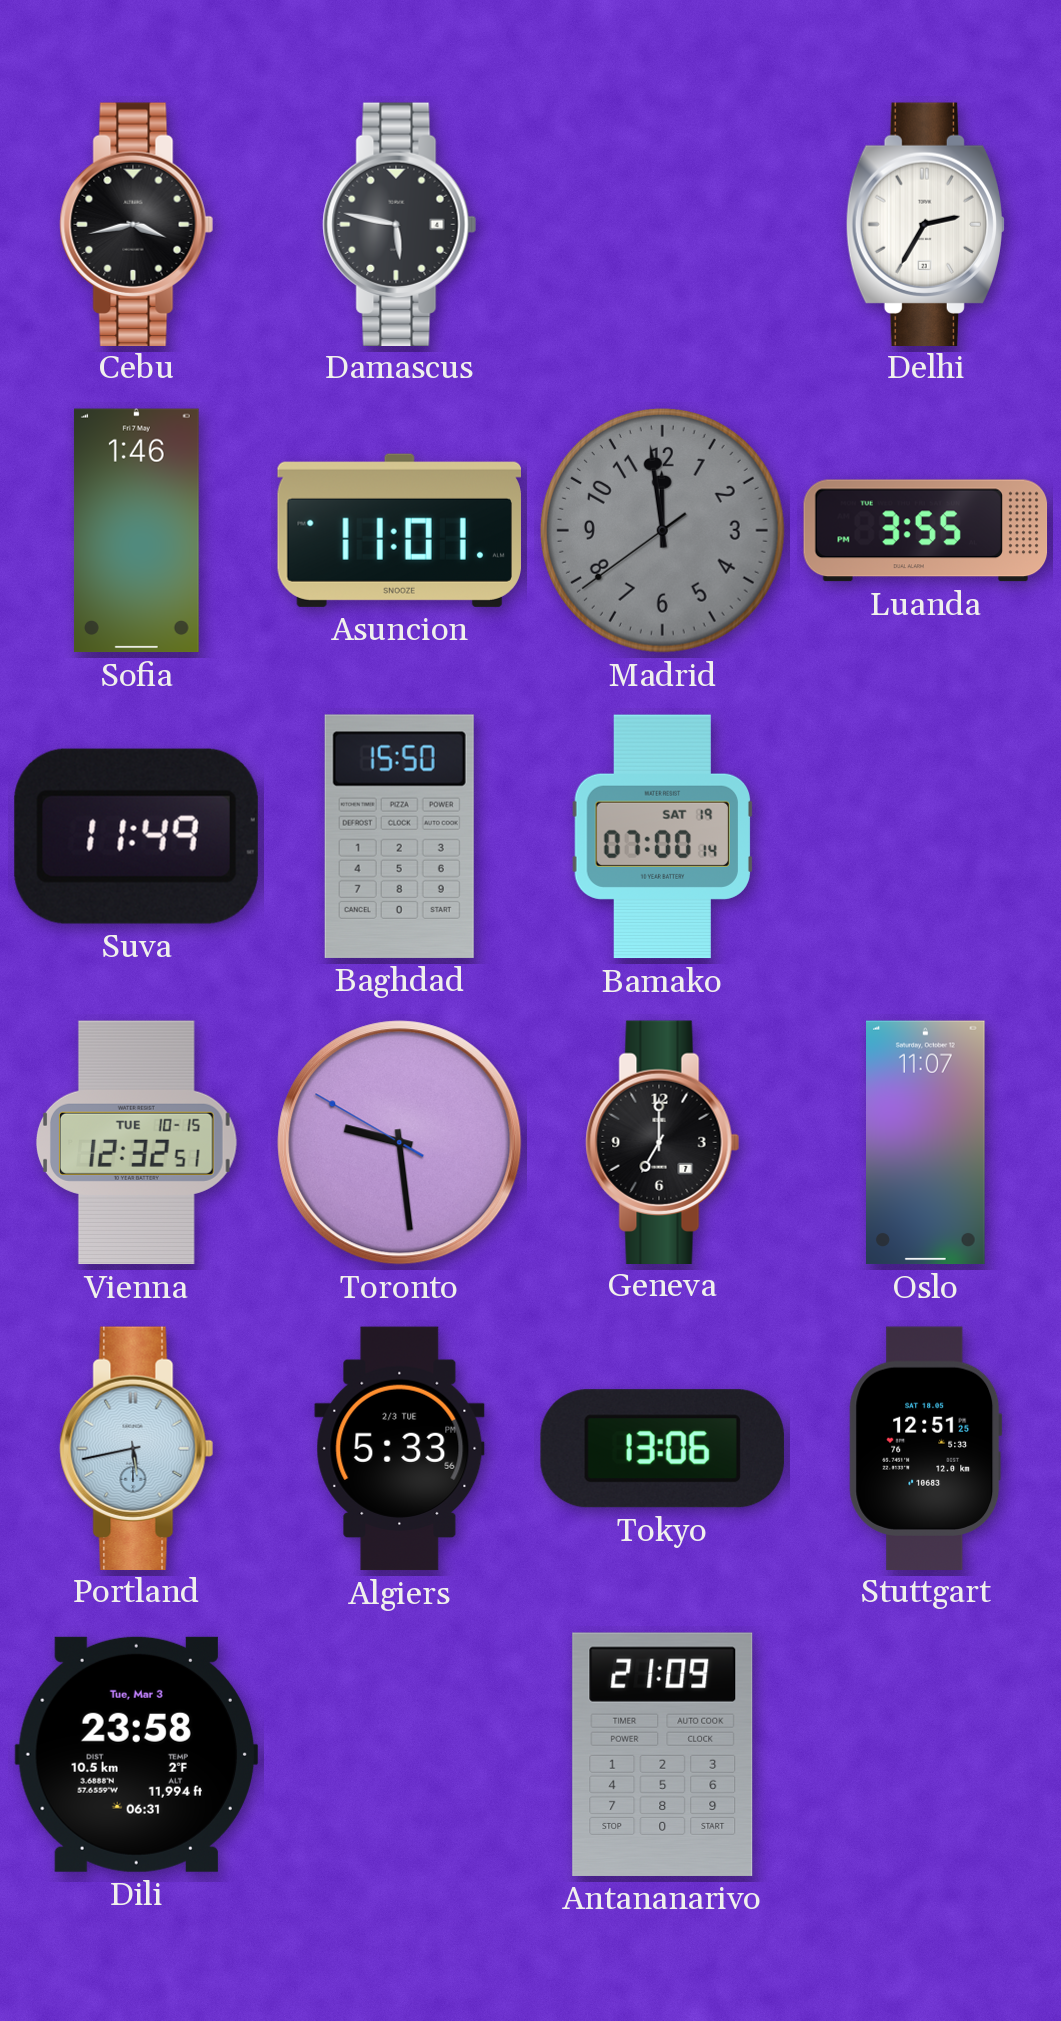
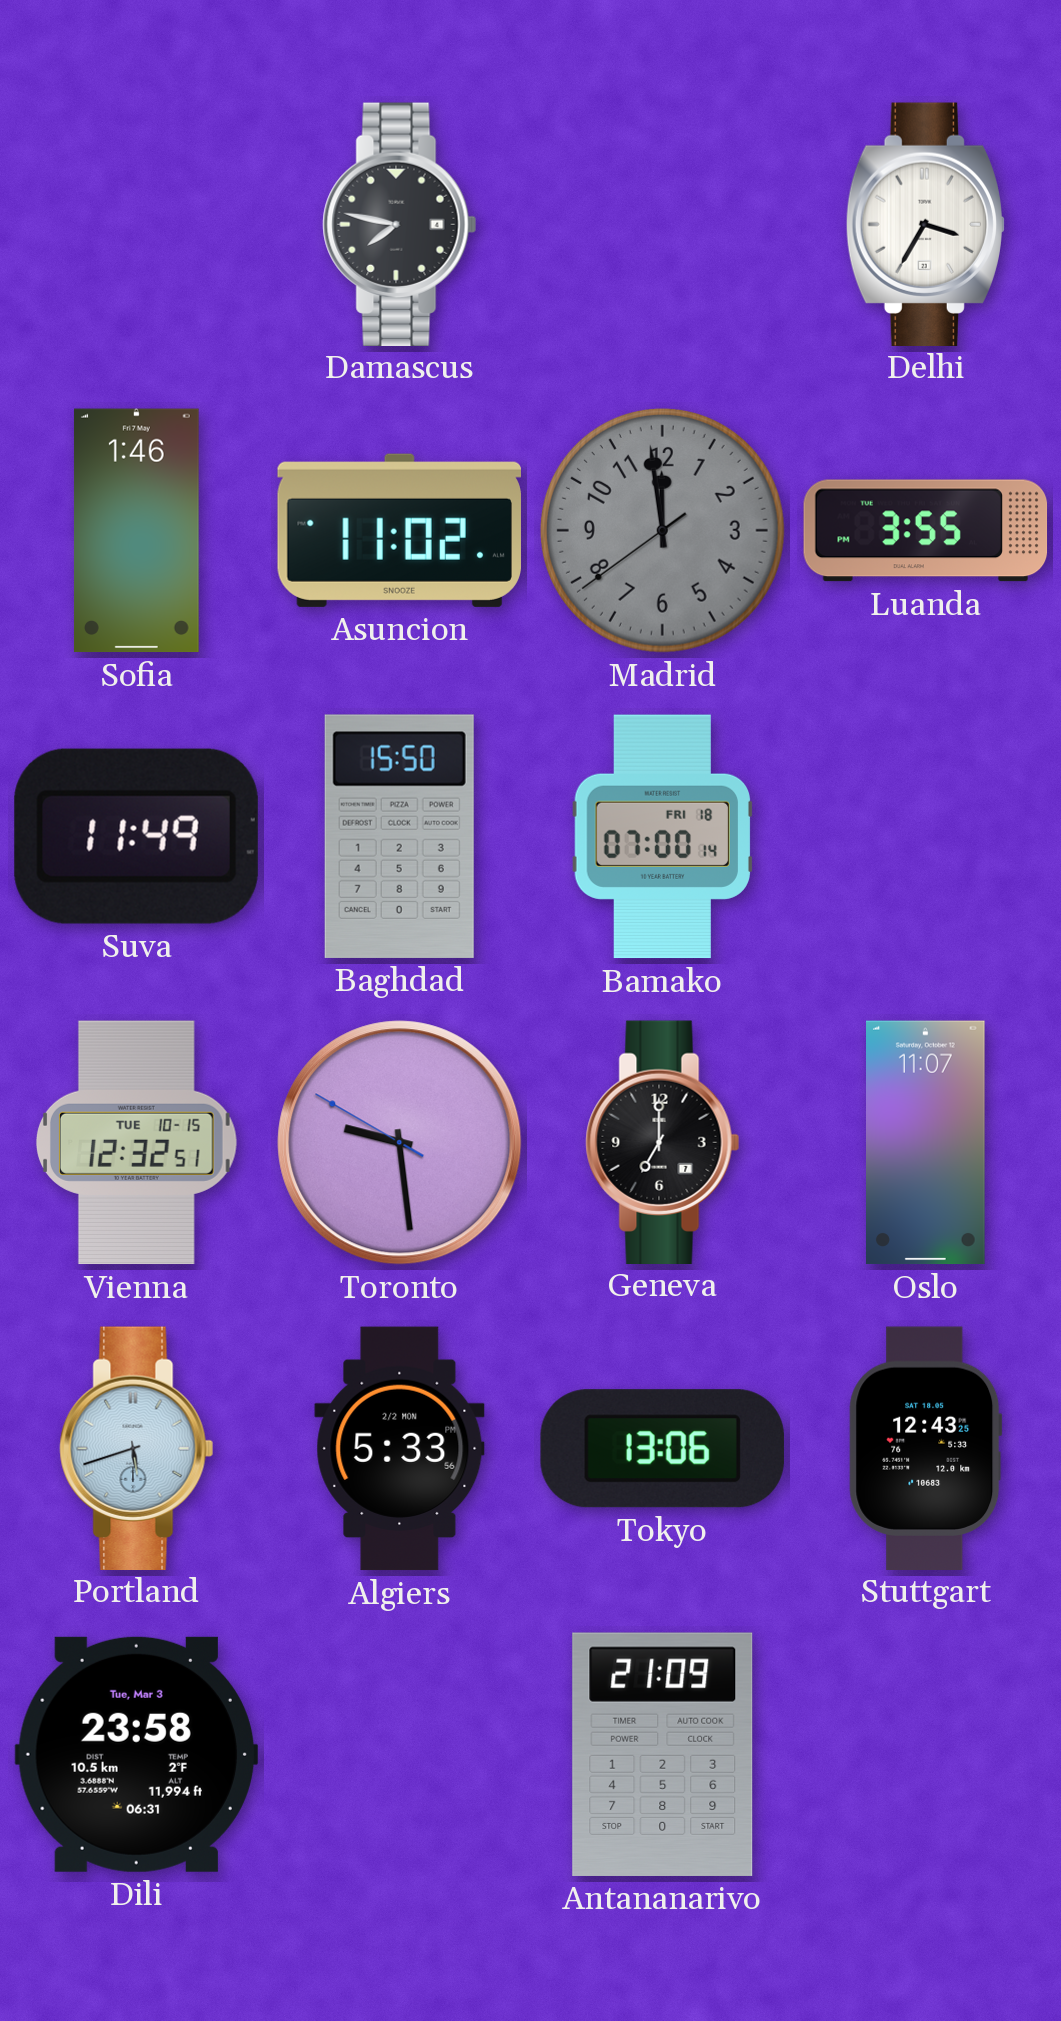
Cebu: 3:43 -> none
Damascus: 5:47 -> 7:47
Delhi: 2:35 -> 3:35
Asuncion: 11:01 -> 11:02
Bamako date: SAT 19 -> FRI 18
Portland: 5:43 -> 5:42
Algiers date: 2/3 TUE -> 2/2 MON
Stuttgart: 12:51 -> 12:43
